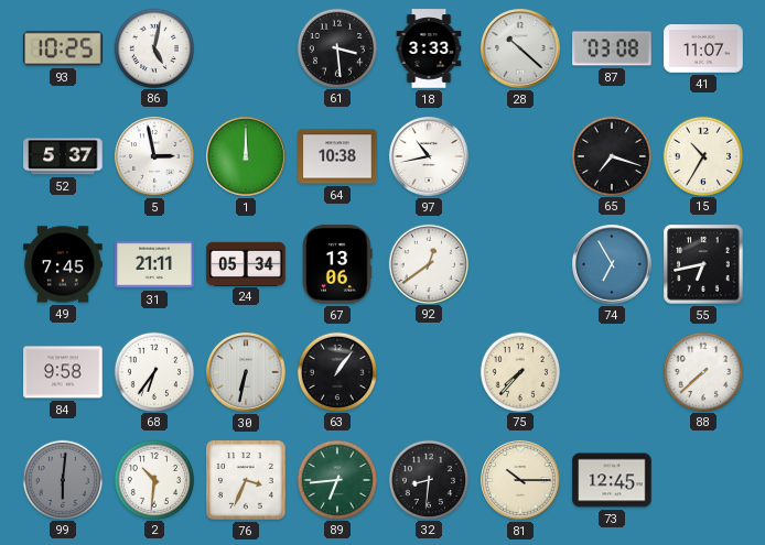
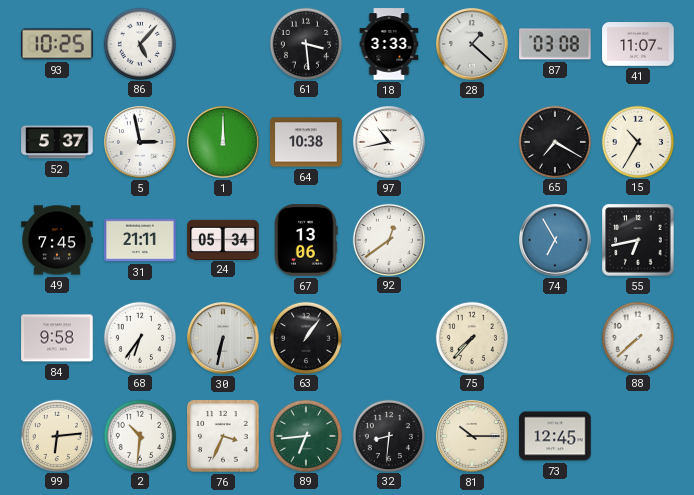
86: 5:02 -> 5:07
28: 10:22 -> 1:22
65: 7:18 -> 7:20
99: 6:01 -> 6:14
99 dial: grey -> cream
